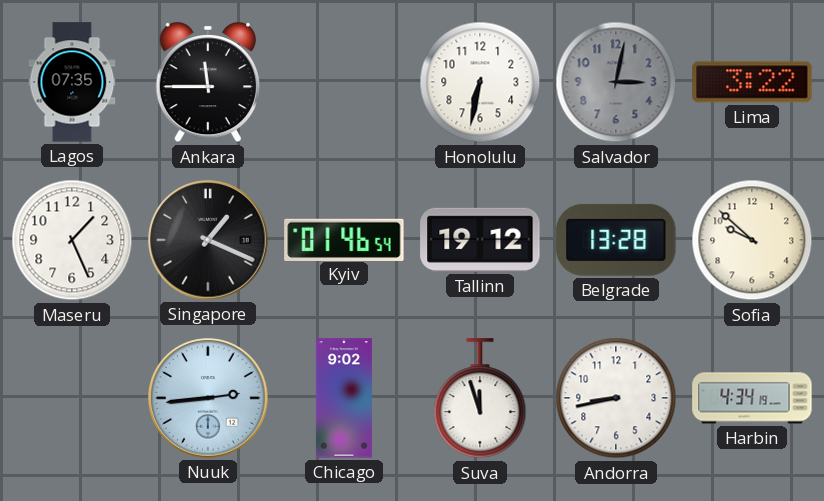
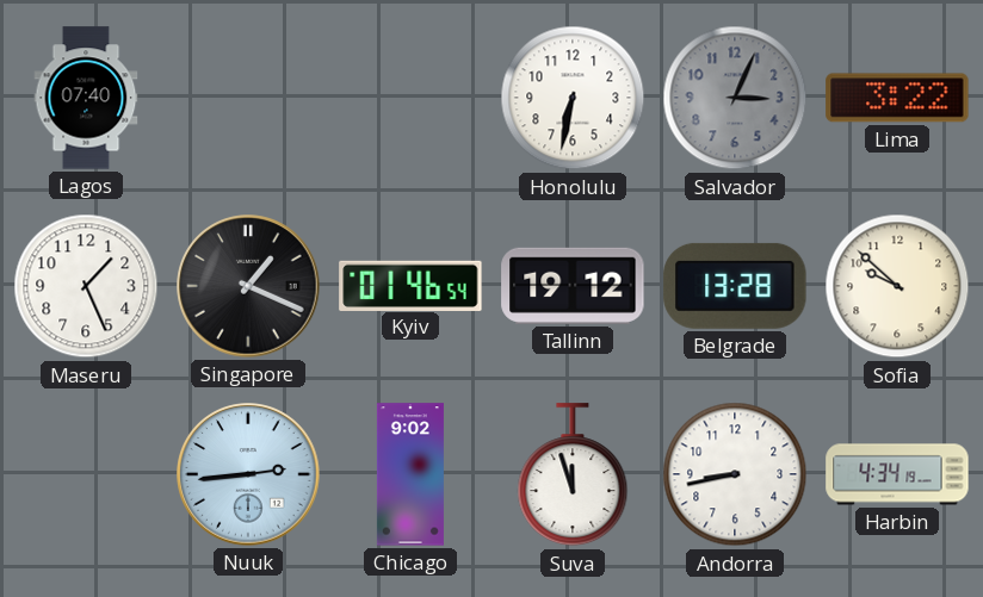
Lagos: 07:35 -> 07:40
Ankara: 11:45 -> none
Salvador: 3:02 -> 3:04
